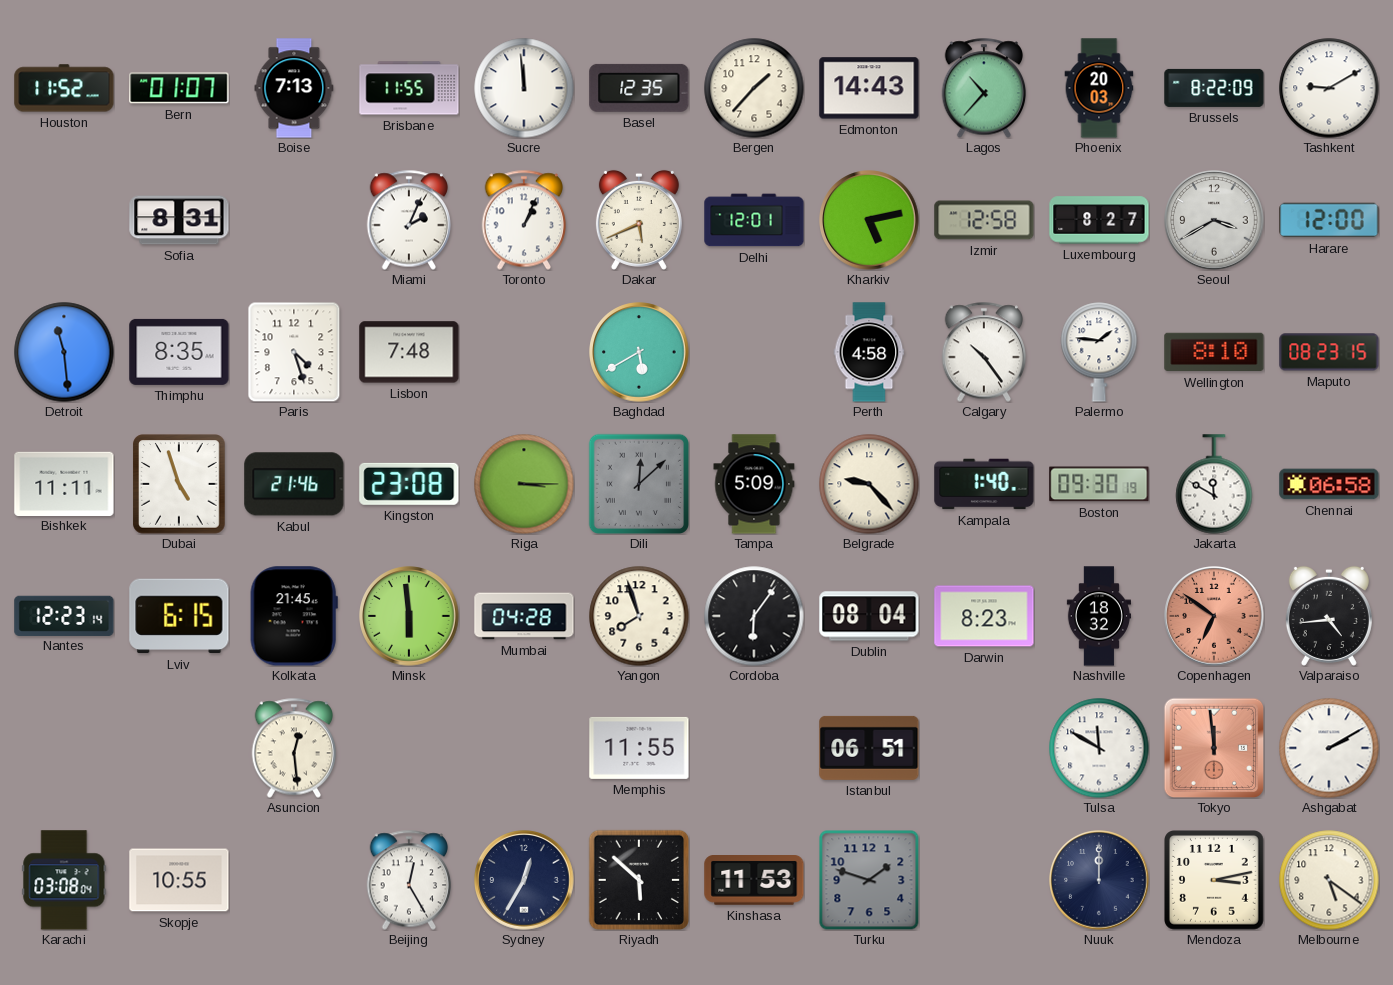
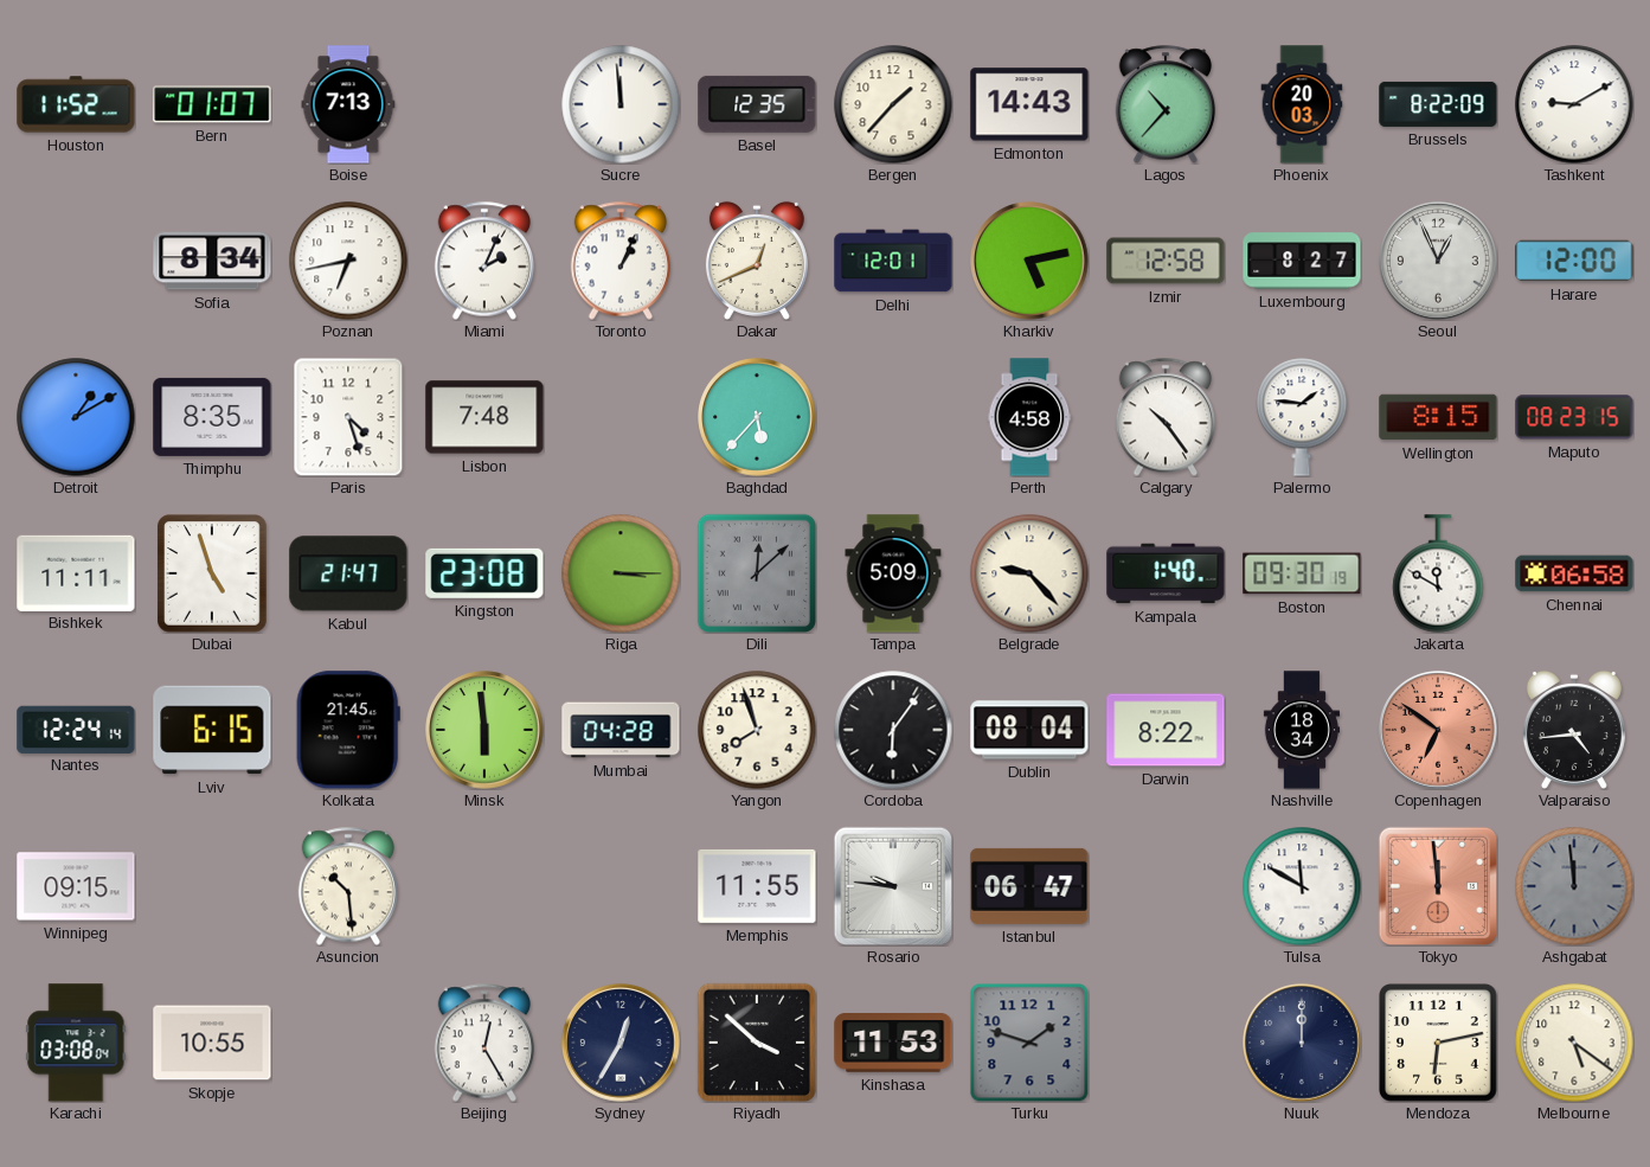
Brisbane: 11:55 -> none
Sofia: 8:31 -> 8:34
Poznan: none -> 6:43
Dakar: 5:41 -> 12:41
Seoul: 3:40 -> 12:56
Detroit: 11:29 -> 1:10
Baghdad: 5:40 -> 5:37
Wellington: 8:10 -> 8:15
Kabul: 21:46 -> 21:47
Nantes: 12:23 -> 12:24
Darwin: 8:23 -> 8:22
Nashville: 18:32 -> 18:34
Winnipeg: none -> 09:15
Asuncion: 12:29 -> 10:29
Rosario: none -> 9:46
Istanbul: 06:51 -> 06:47
Ashgabat: 2:10 -> 11:59
Ashgabat dial: white -> grey
Riyadh: 5:52 -> 3:52
Mendoza: 3:13 -> 6:13
